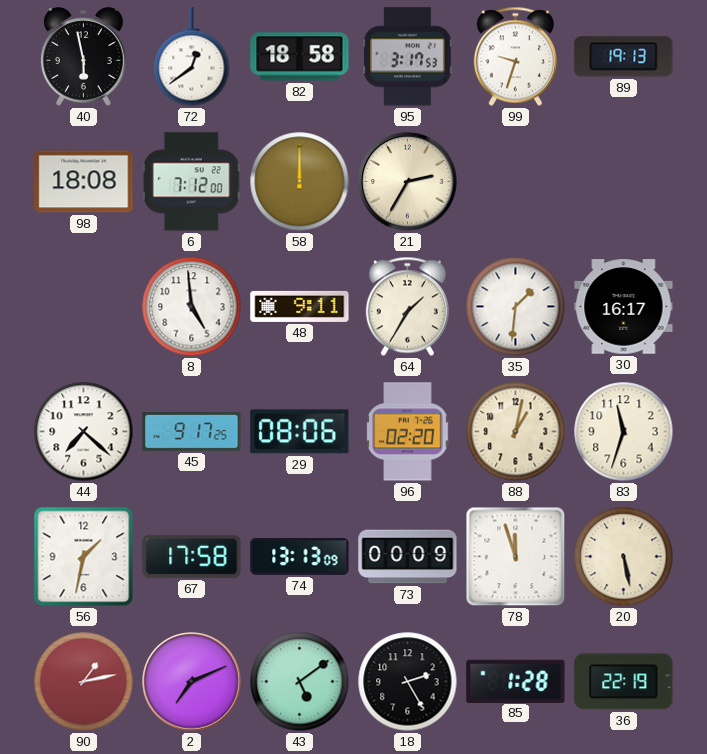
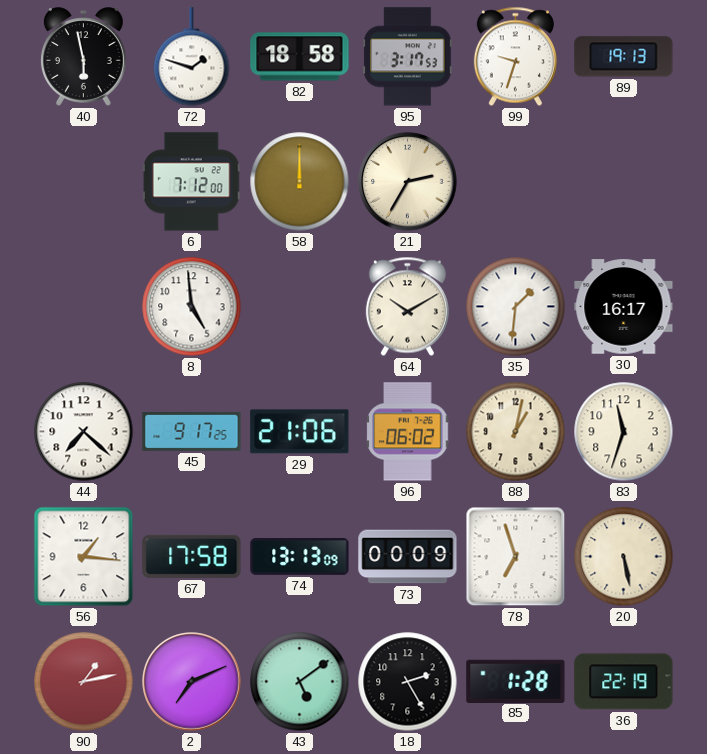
72: 12:39 -> 1:48
98: 18:08 -> none
48: 9:11 -> none
64: 1:35 -> 10:10
29: 08:06 -> 21:06
96: 02:20 -> 06:02
56: 1:32 -> 1:16
78: 11:57 -> 6:57
